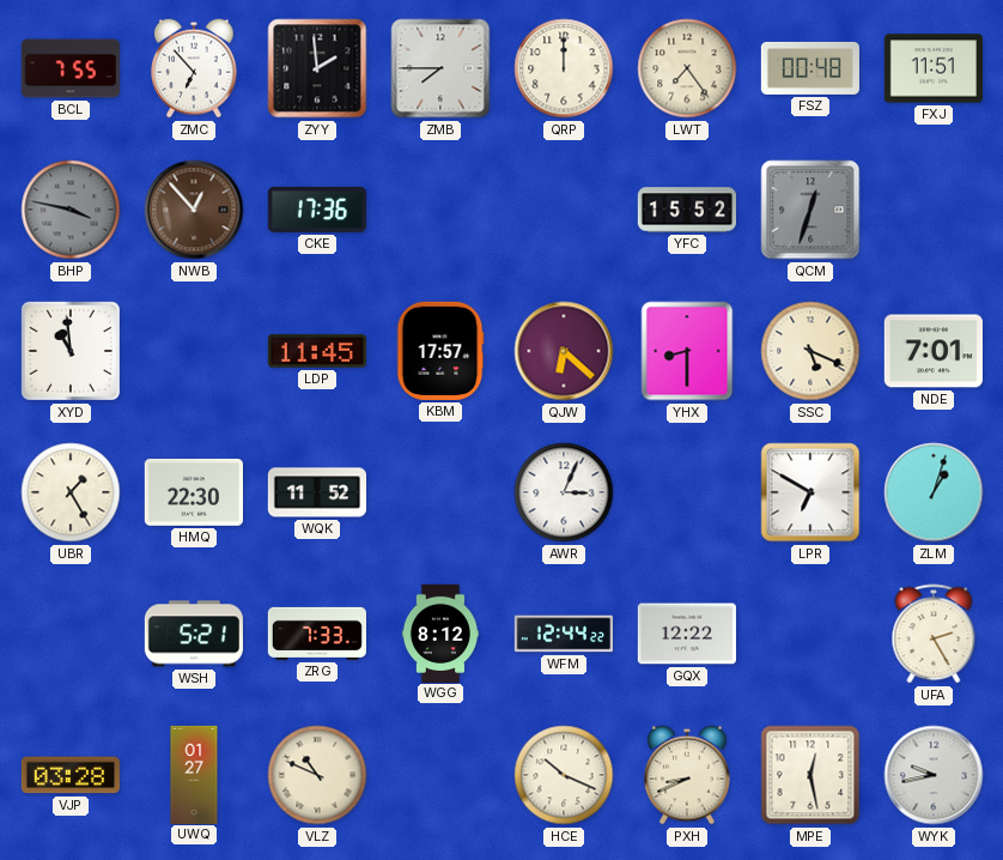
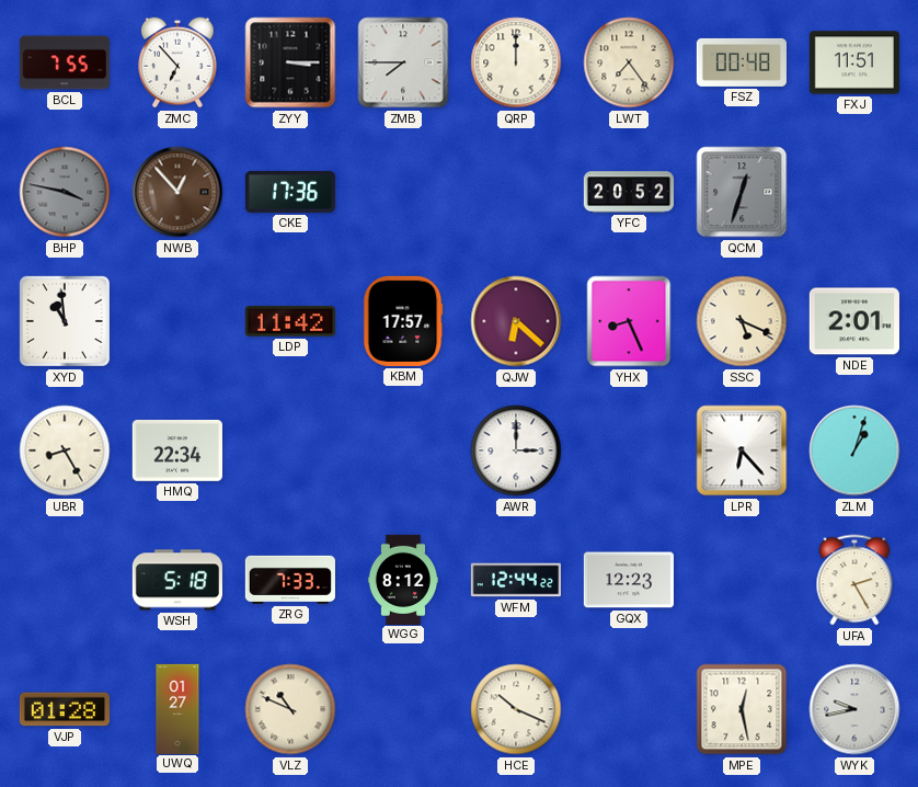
ZYY: 1:59 -> 3:15
YFC: 15:52 -> 20:52
LDP: 11:45 -> 11:42
YHX: 8:30 -> 8:26
NDE: 7:01 -> 2:01
UBR: 1:25 -> 8:25
HMQ: 22:30 -> 22:34
WQK: 11:52 -> none
AWR: 3:04 -> 3:00
LPR: 6:50 -> 6:23
WSH: 5:21 -> 5:18
GQX: 12:22 -> 12:23
VJP: 03:28 -> 01:28
PXH: 8:41 -> none
